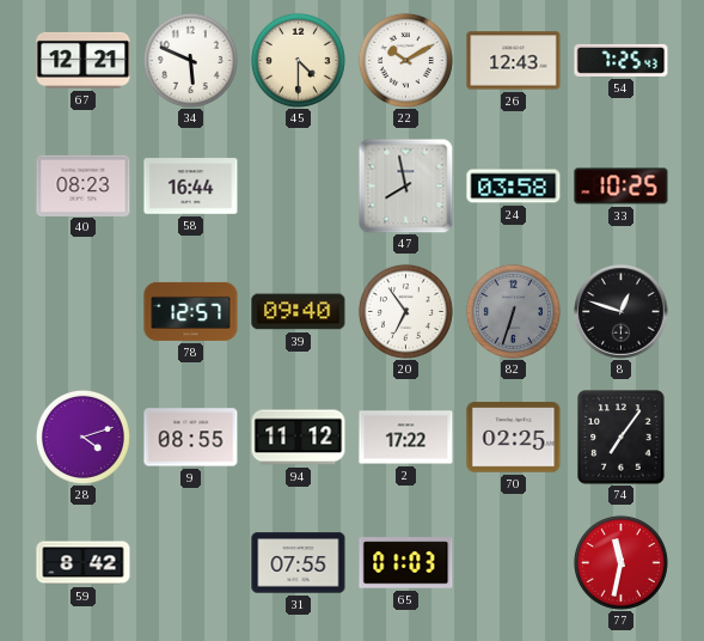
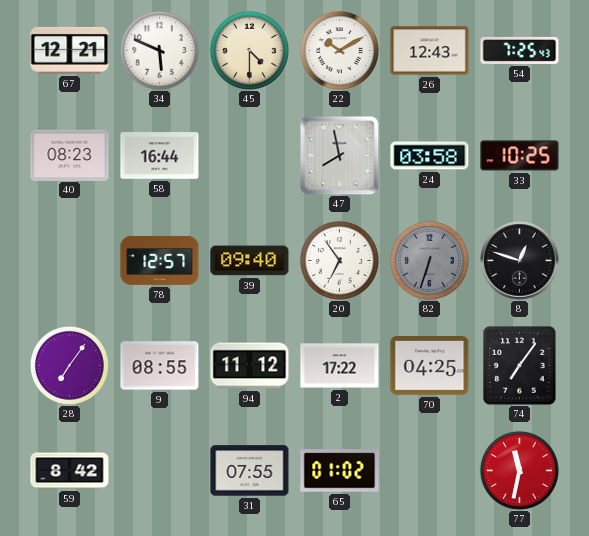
28: 4:12 -> 7:06
70: 02:25 -> 04:25
65: 01:03 -> 01:02
